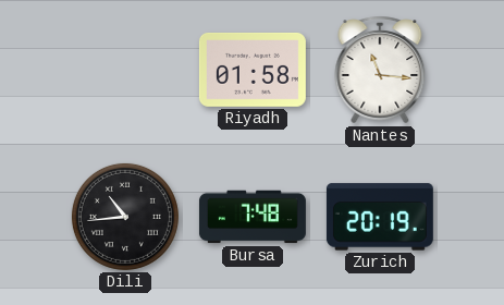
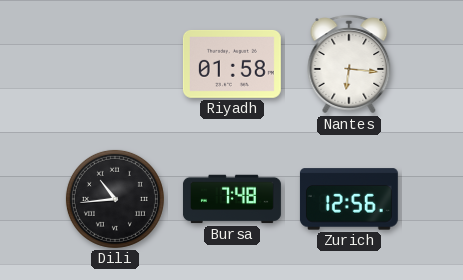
Nantes: 11:16 -> 6:16
Zurich: 20:19 -> 12:56
